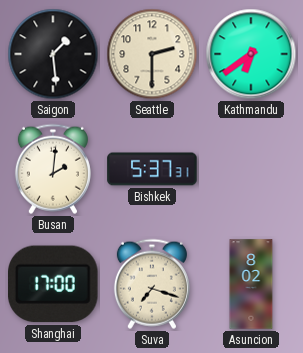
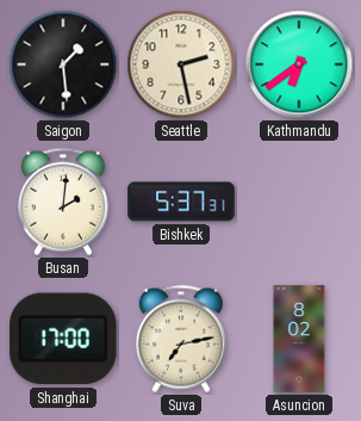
Seattle: 2:30 -> 2:28
Suva: 7:18 -> 7:13
